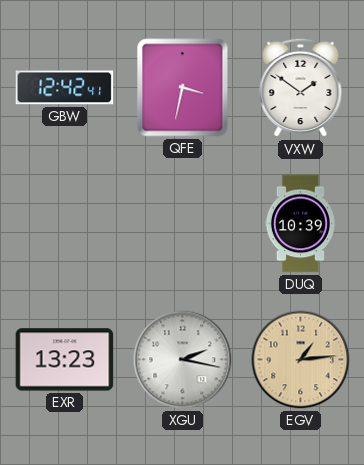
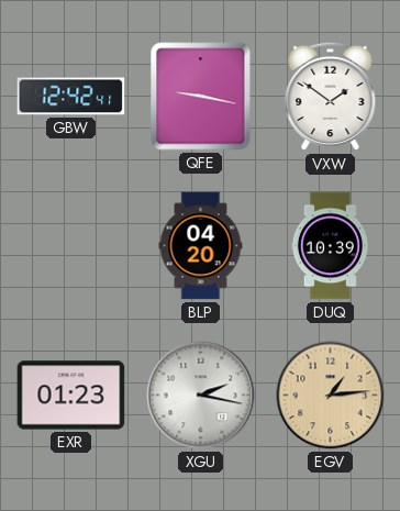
QFE: 3:32 -> 9:17
BLP: none -> 04:20
EXR: 13:23 -> 01:23
